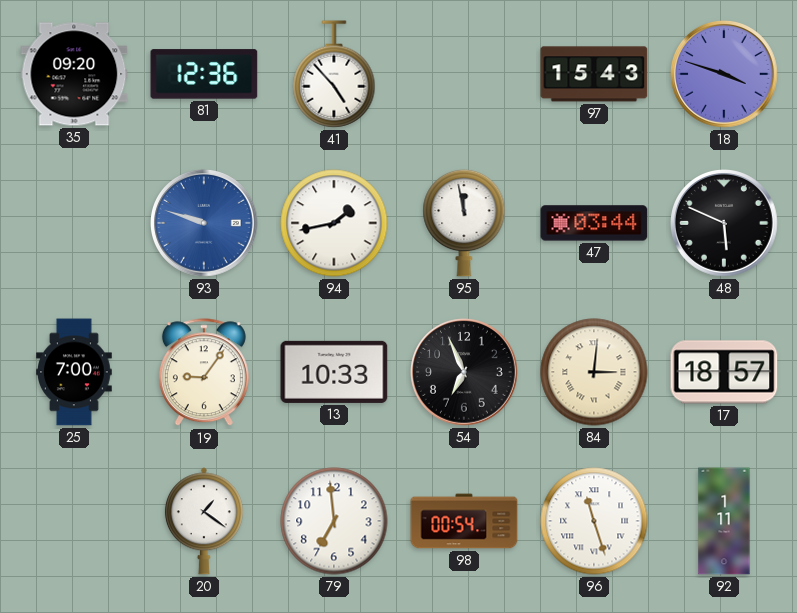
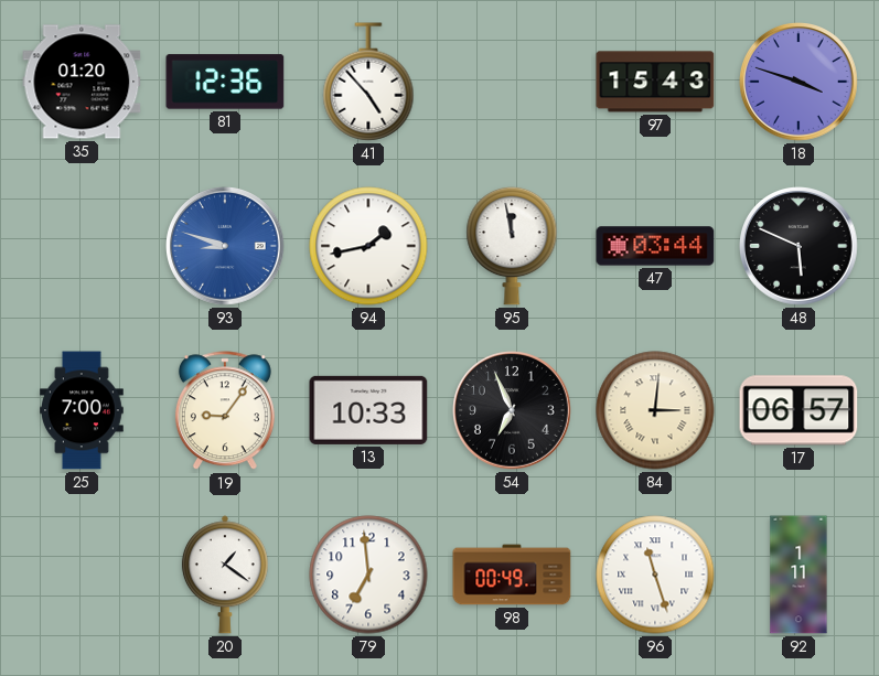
35: 09:20 -> 01:20
93: 9:48 -> 8:48
17: 18:57 -> 06:57
98: 00:54 -> 00:49
